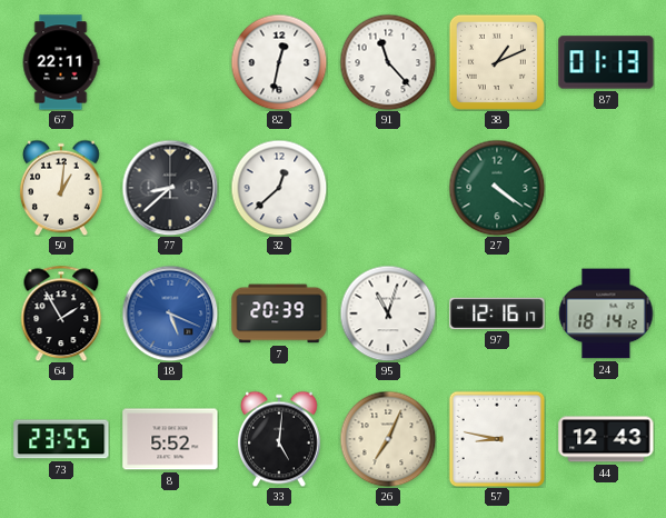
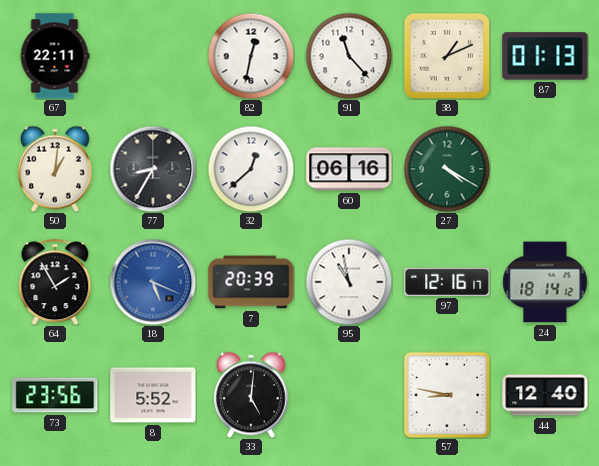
77: 8:38 -> 8:35
60: none -> 06:16
27: 4:21 -> 4:20
95: 11:03 -> 10:58
73: 23:55 -> 23:56
26: 7:04 -> none
44: 12:43 -> 12:40
